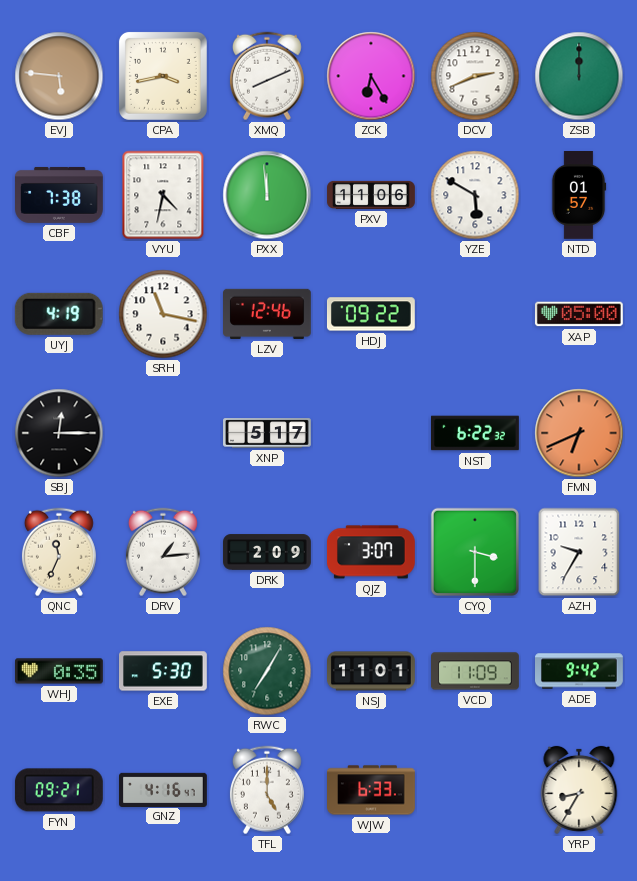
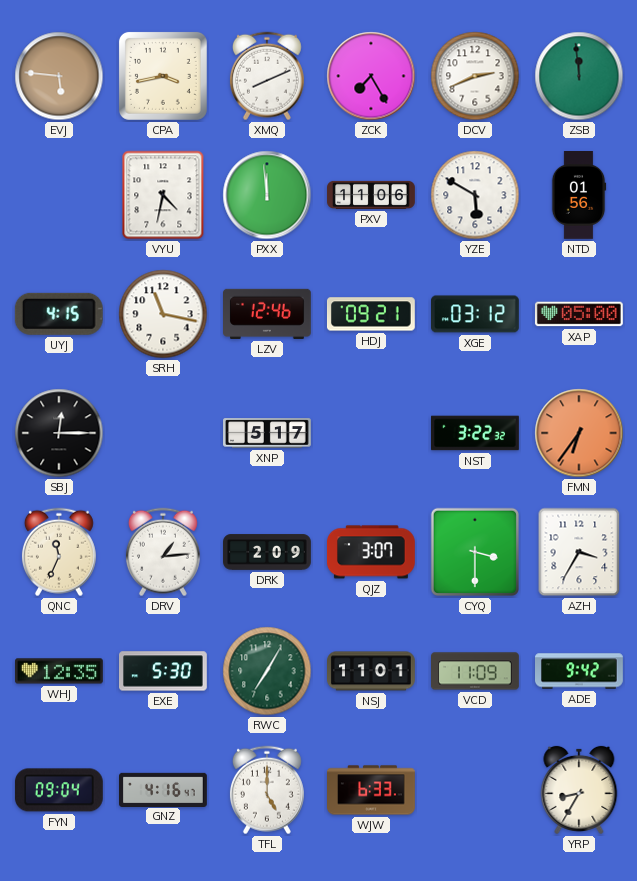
ZCK: 6:25 -> 7:25
ZSB: 12:00 -> 11:59
CBF: 7:38 -> none
NTD: 01:57 -> 01:56
UYJ: 4:19 -> 4:15
HDJ: 09:22 -> 09:21
XGE: none -> 03:12
NST: 6:22 -> 3:22
FMN: 6:41 -> 6:36
AZH: 9:35 -> 3:35
WHJ: 0:35 -> 12:35
FYN: 09:21 -> 09:04
